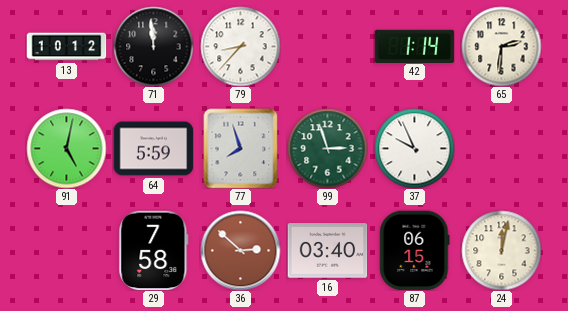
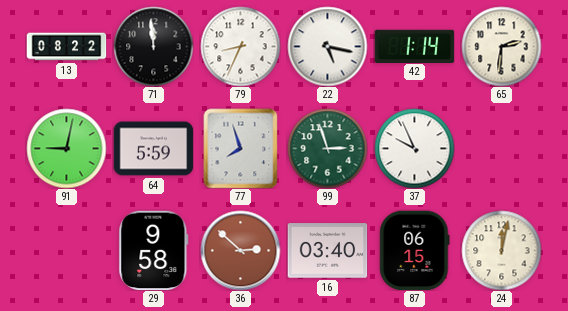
13: 10:12 -> 08:22
79: 8:37 -> 8:34
22: none -> 5:17
91: 5:02 -> 9:02
29: 7:58 -> 9:58
